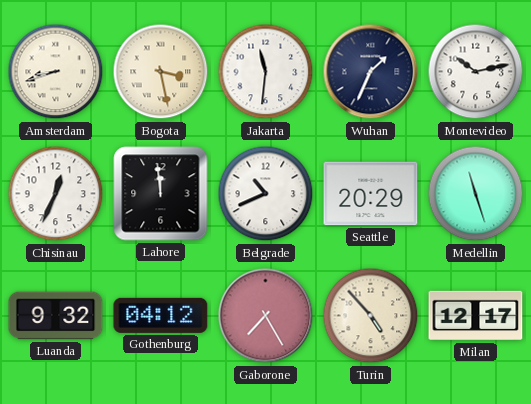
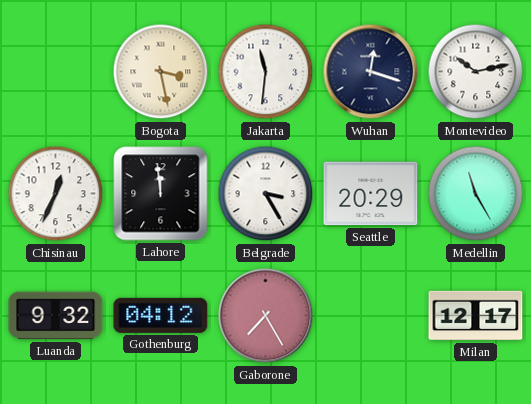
Amsterdam: 8:42 -> none
Wuhan: 1:34 -> 12:18
Belgrade: 10:41 -> 3:25
Medellin: 11:27 -> 11:25
Turin: 4:53 -> none
